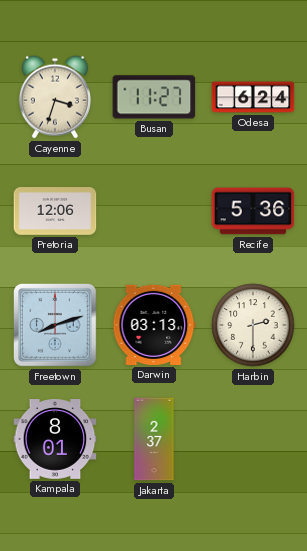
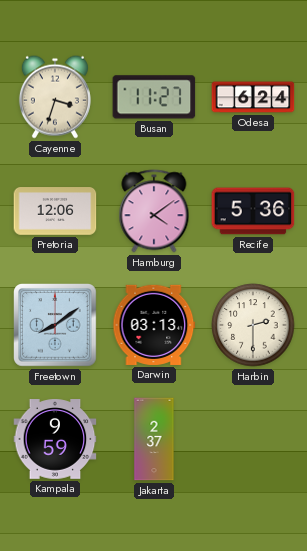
Hamburg: none -> 4:09
Freetown: 8:12 -> 8:09
Kampala: 8:01 -> 9:59
